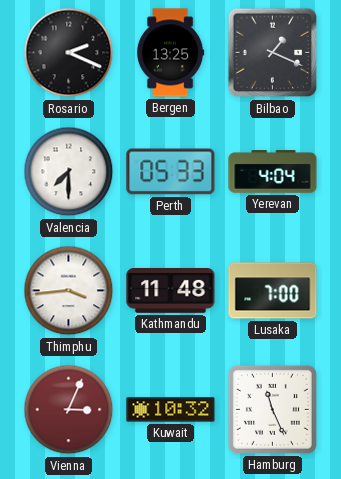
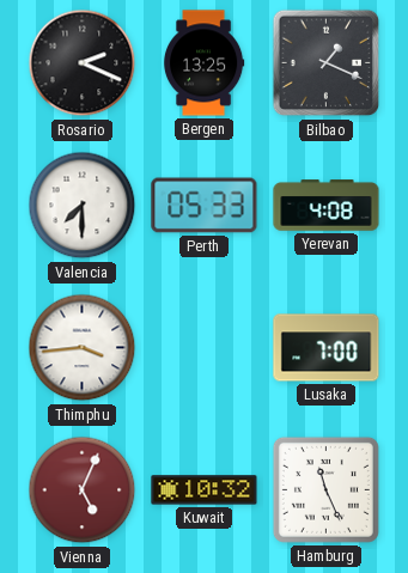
Yerevan: 4:04 -> 4:08
Kathmandu: 11:48 -> none
Vienna: 3:04 -> 5:04
